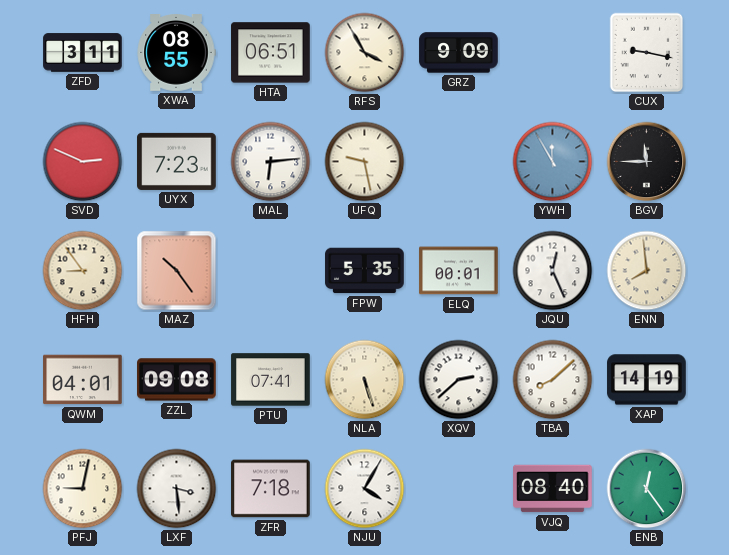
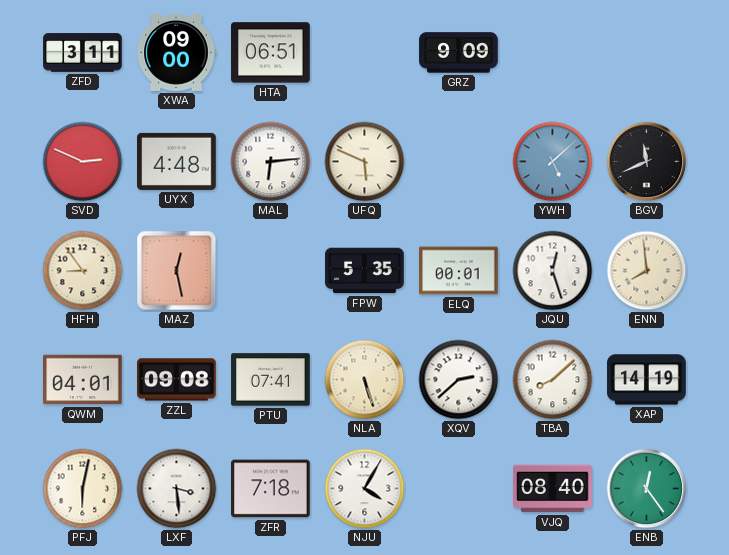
XWA: 08:55 -> 09:00
RFS: 3:55 -> none
CUX: 9:17 -> none
UYX: 7:23 -> 4:48
UFQ: 9:28 -> 5:49
YWH: 11:55 -> 5:08
BGV: 11:45 -> 11:41
MAZ: 10:24 -> 12:28
JQU: 12:26 -> 12:27
PFJ: 9:02 -> 6:02
